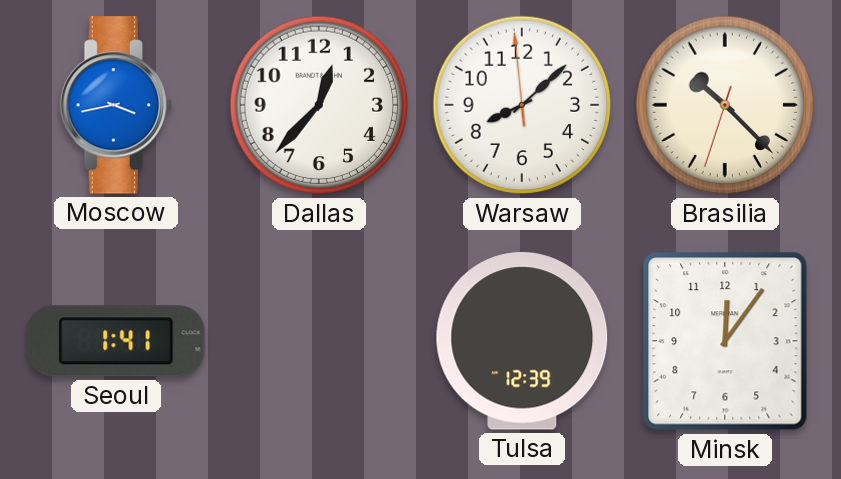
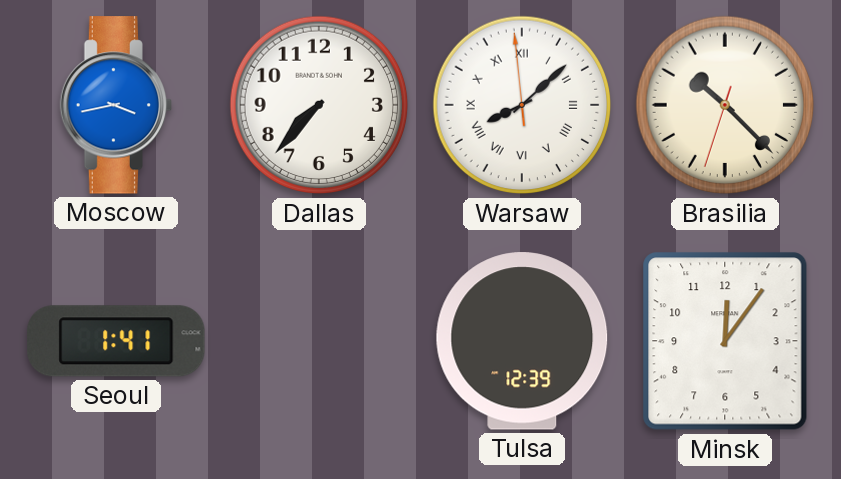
Dallas: 12:37 -> 7:37
Warsaw numerals: Arabic -> Roman
